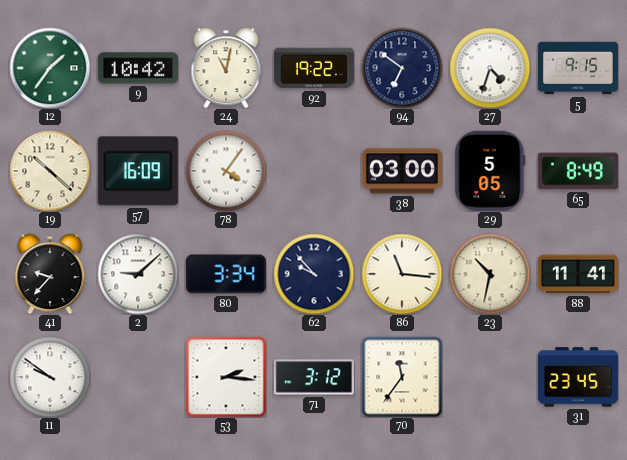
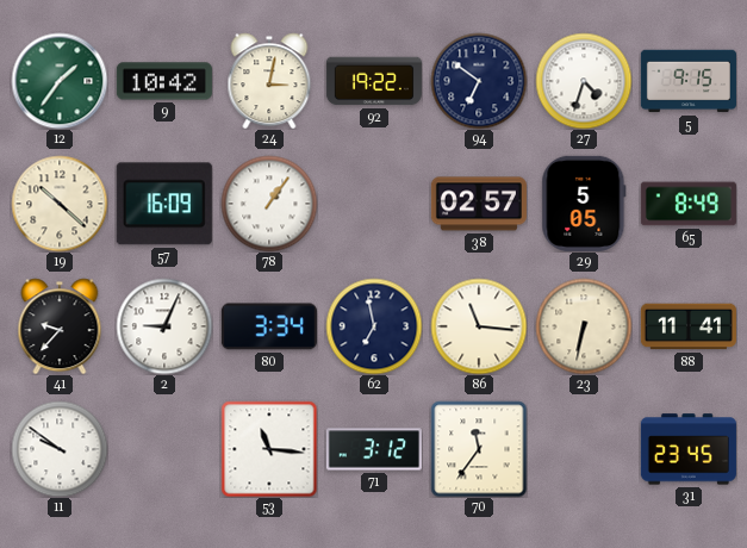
24: 11:02 -> 3:02
78: 4:06 -> 1:06
38: 03:00 -> 02:57
2: 9:08 -> 9:04
62: 9:53 -> 6:58
23: 10:32 -> 6:32
53: 2:16 -> 11:16
